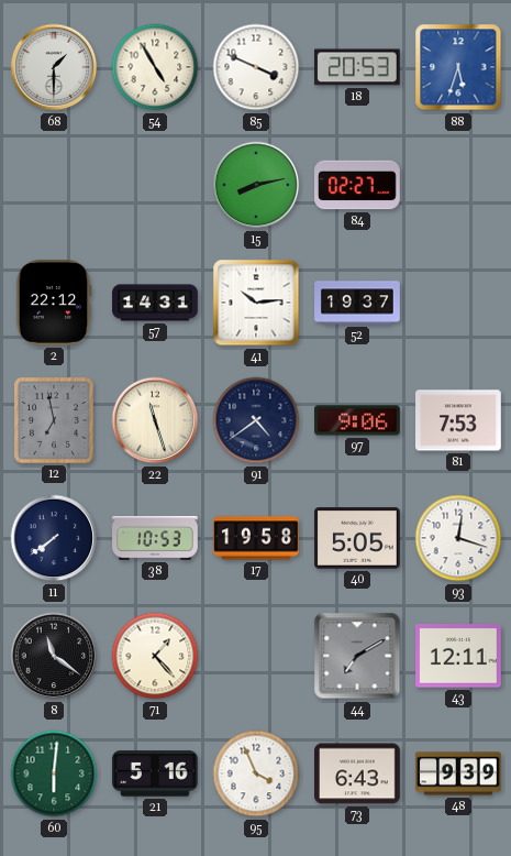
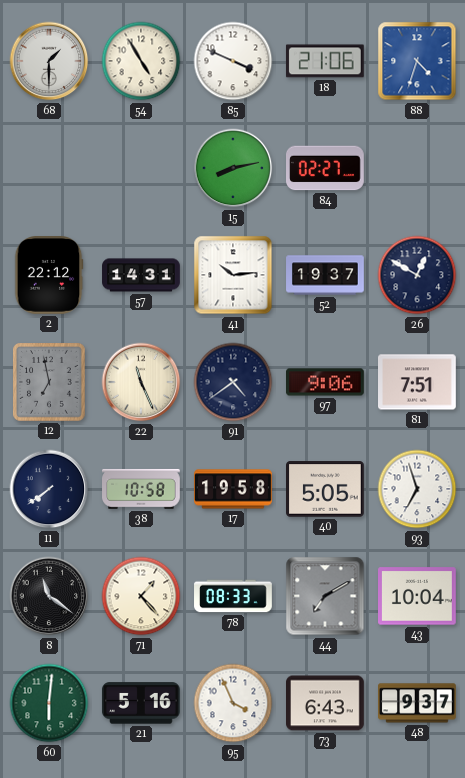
18: 20:53 -> 21:06
88: 5:33 -> 4:33
26: none -> 12:50
22: 11:27 -> 11:26
81: 7:53 -> 7:51
38: 10:53 -> 10:58
93: 12:18 -> 6:57
78: none -> 08:33
43: 12:11 -> 10:04
48: 9:39 -> 9:37
